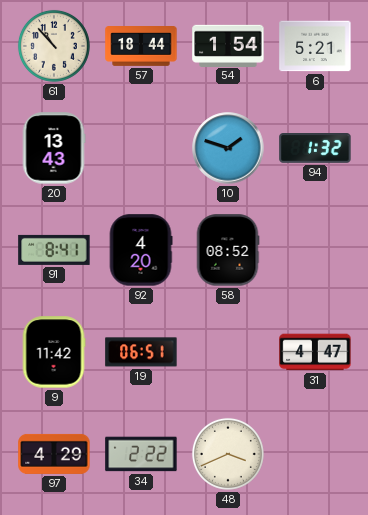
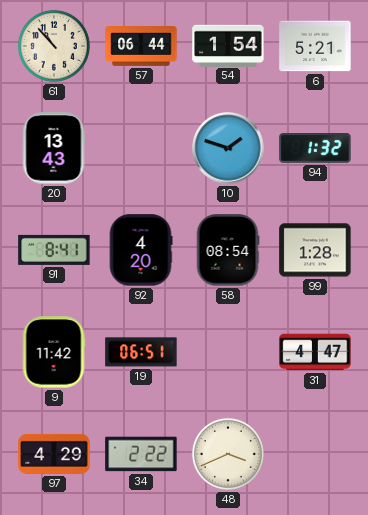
57: 18:44 -> 06:44
58: 08:52 -> 08:54
99: none -> 1:28
